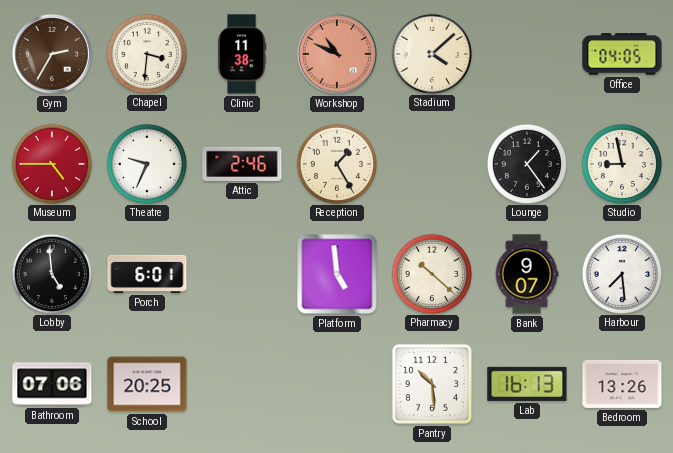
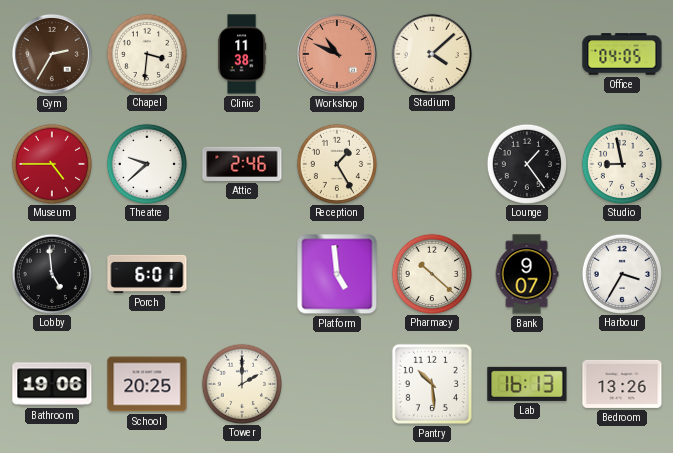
Theatre: 9:34 -> 9:38
Harbour: 7:29 -> 3:35
Bathroom: 07:06 -> 19:06
Tower: none -> 2:00
